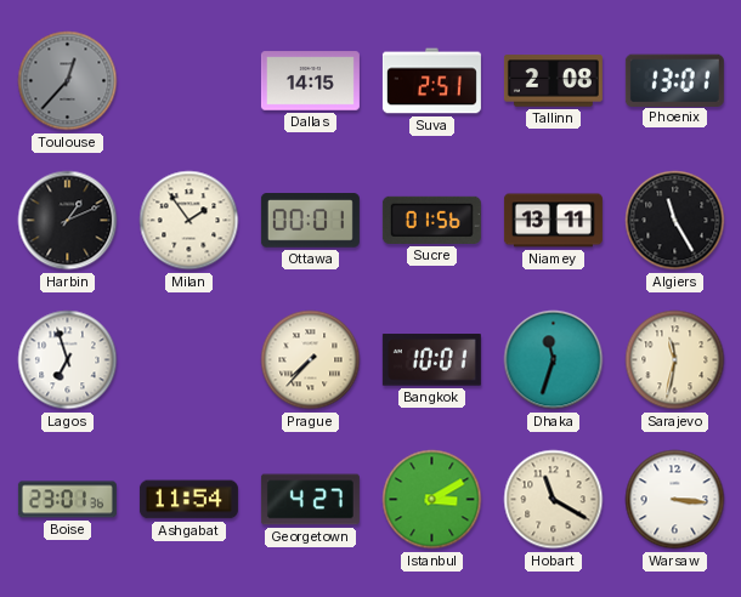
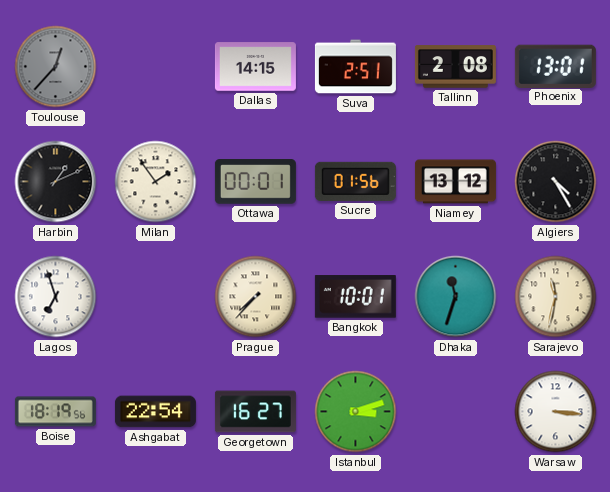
Niamey: 13:11 -> 13:12
Algiers: 11:25 -> 4:25
Boise: 23:01 -> 18:19
Ashgabat: 11:54 -> 22:54
Georgetown: 4:27 -> 16:27
Istanbul: 3:10 -> 3:12
Hobart: 11:20 -> none
